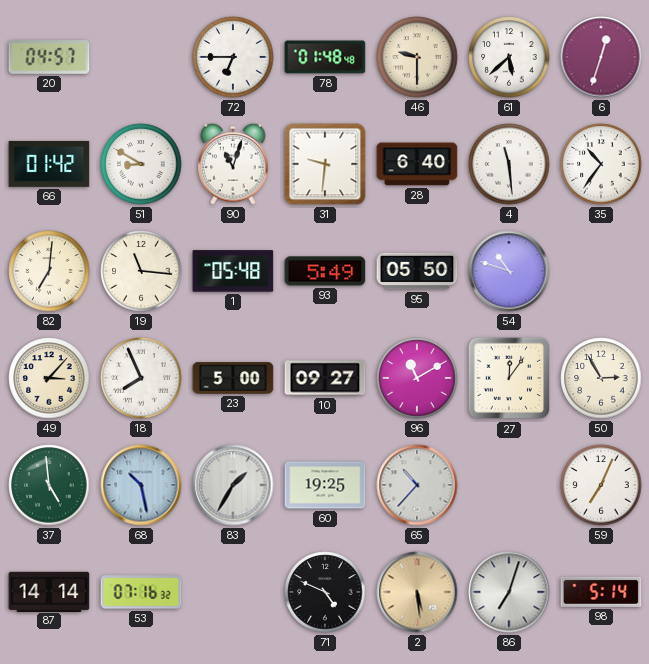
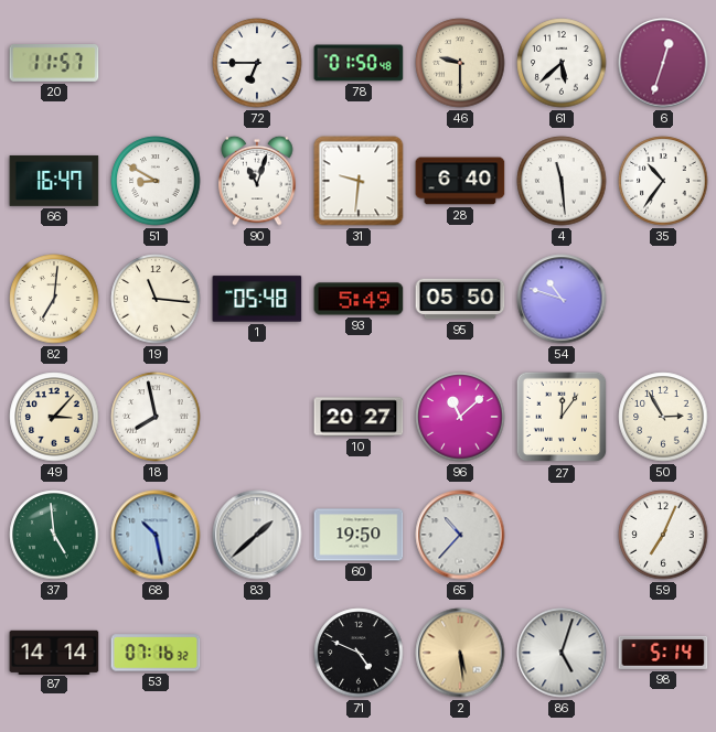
20: 04:57 -> 11:57
78: 01:48 -> 01:50
66: 01:42 -> 16:47
18: 7:56 -> 7:58
23: 5:00 -> none
10: 09:27 -> 20:27
96: 11:10 -> 11:08
83: 1:35 -> 1:38
60: 19:25 -> 19:50
86: 7:03 -> 5:03
